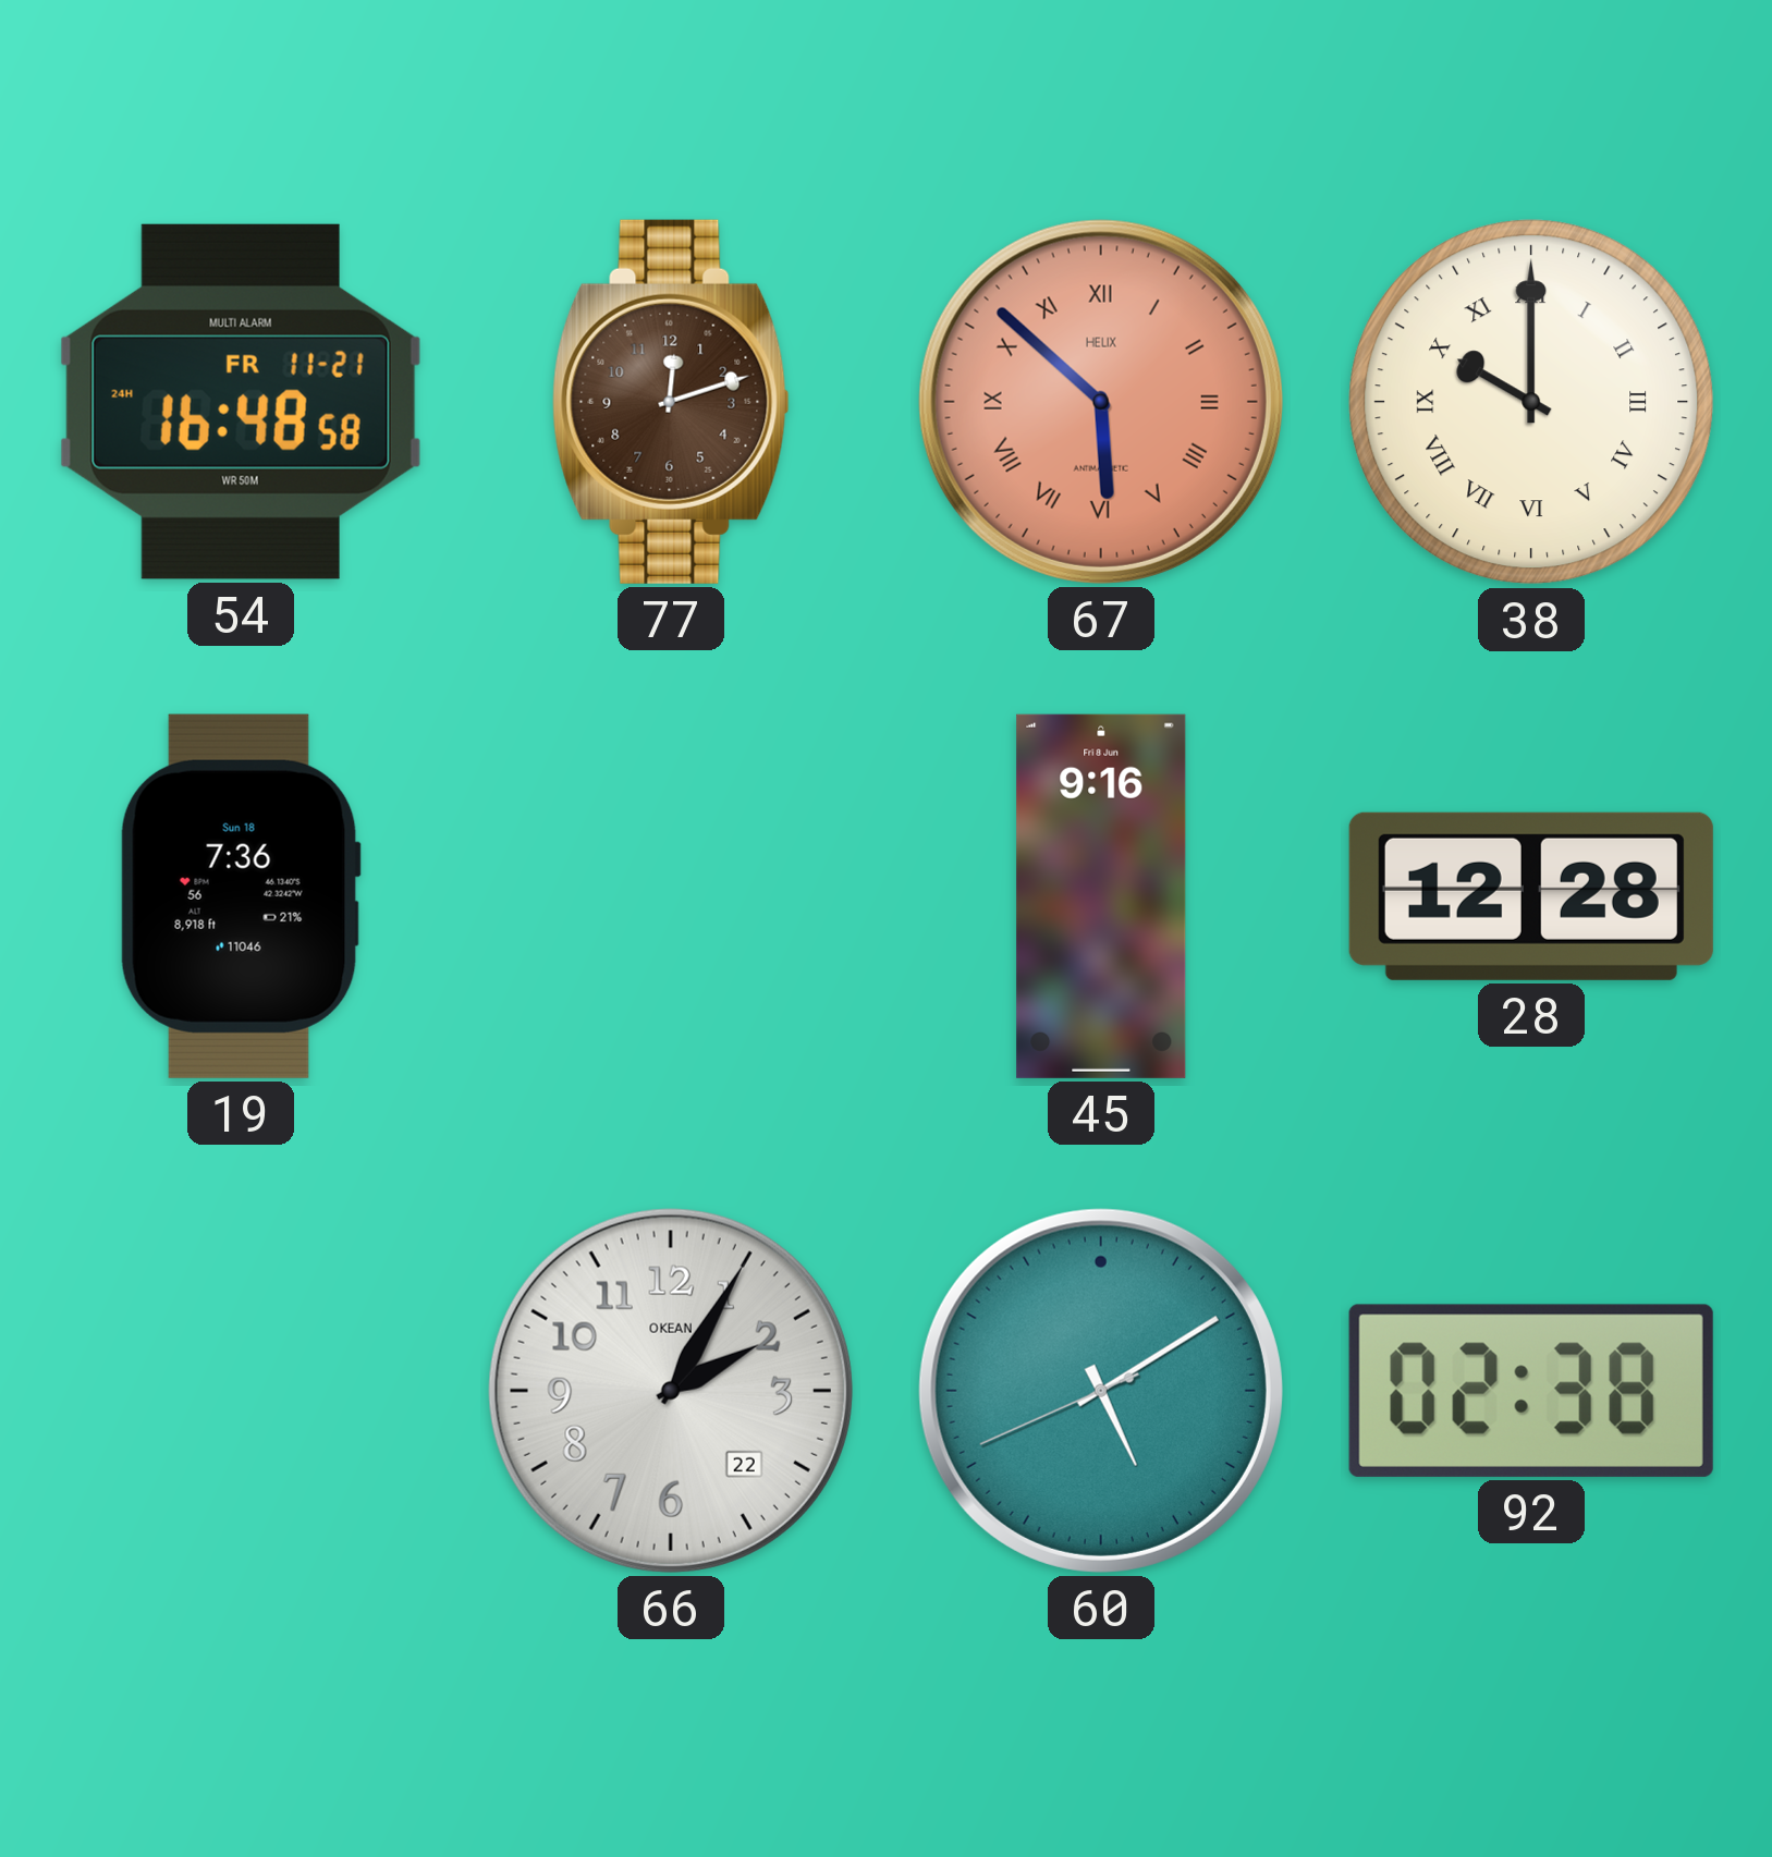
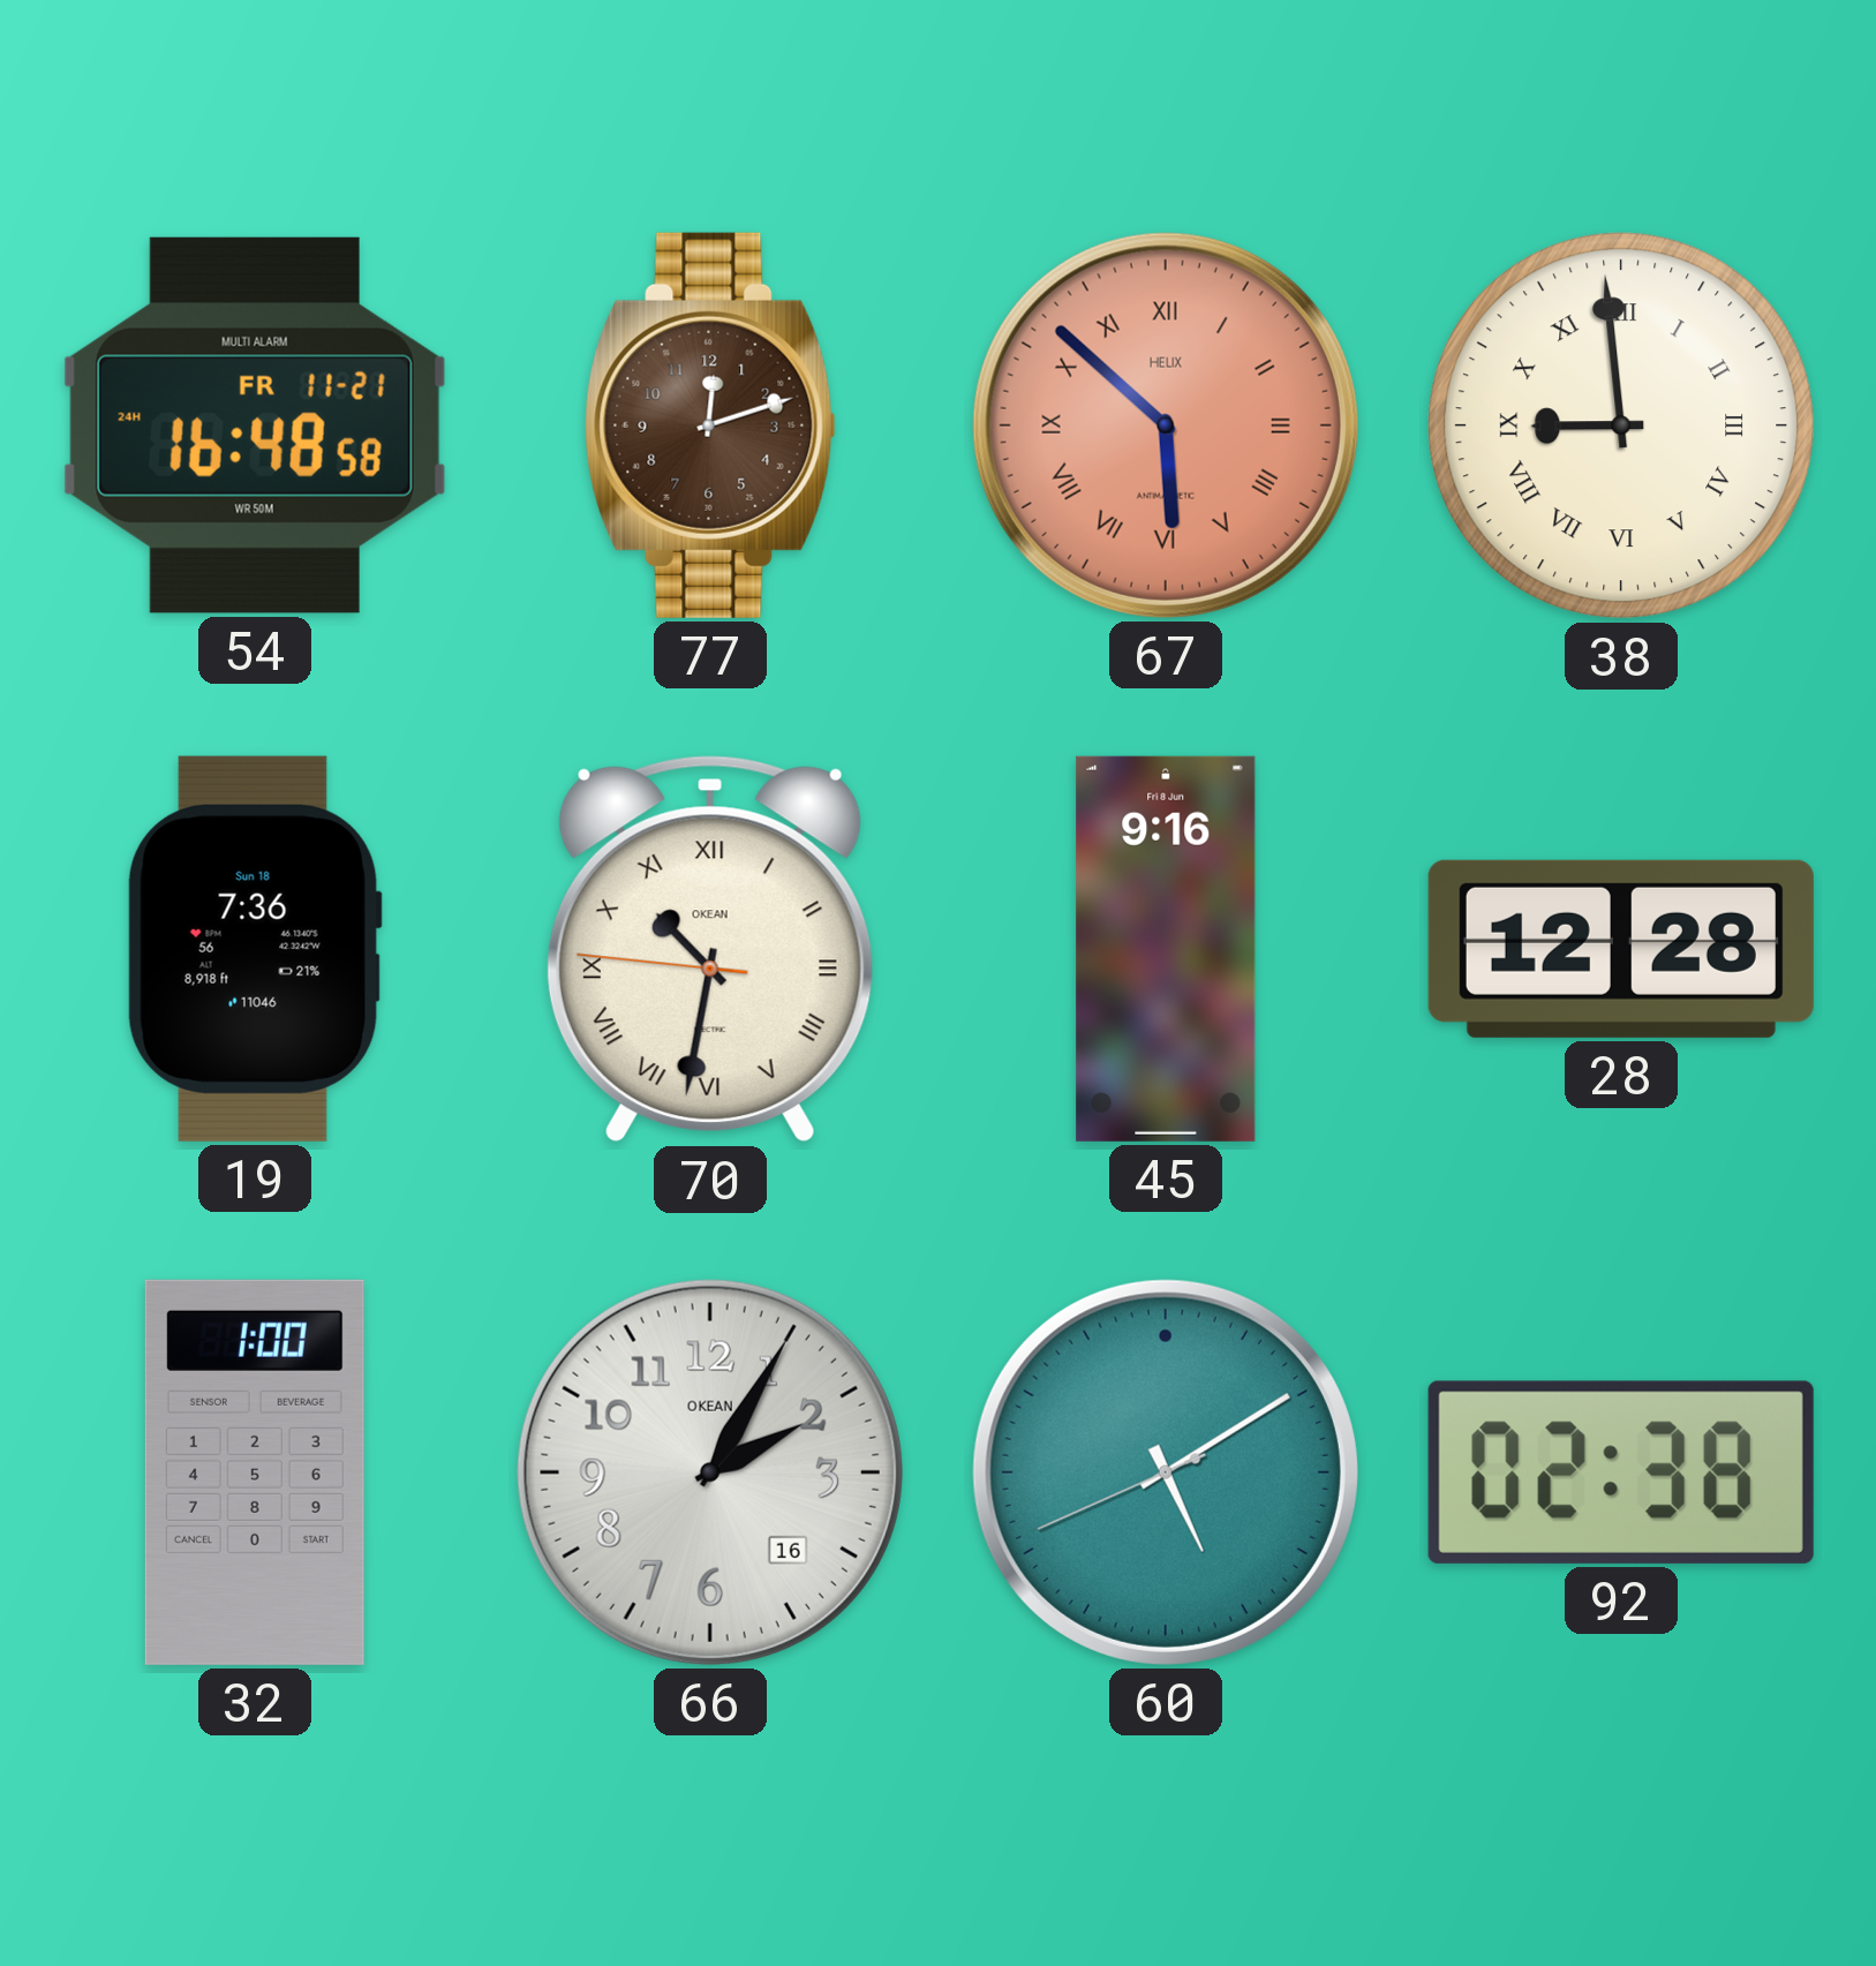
38: 10:00 -> 8:59
70: none -> 10:31
32: none -> 1:00
66 date: 22 -> 16
